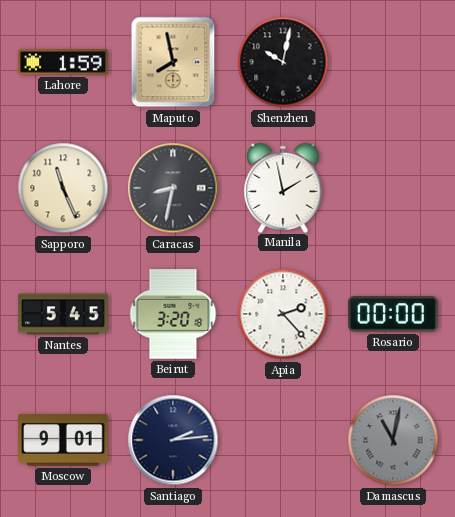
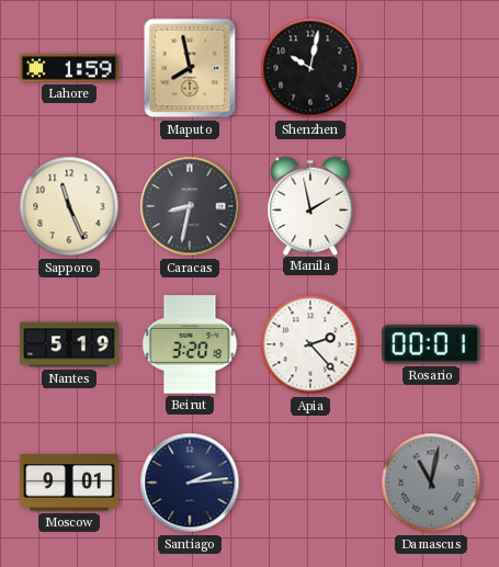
Nantes: 5:45 -> 5:19
Rosario: 00:00 -> 00:01
